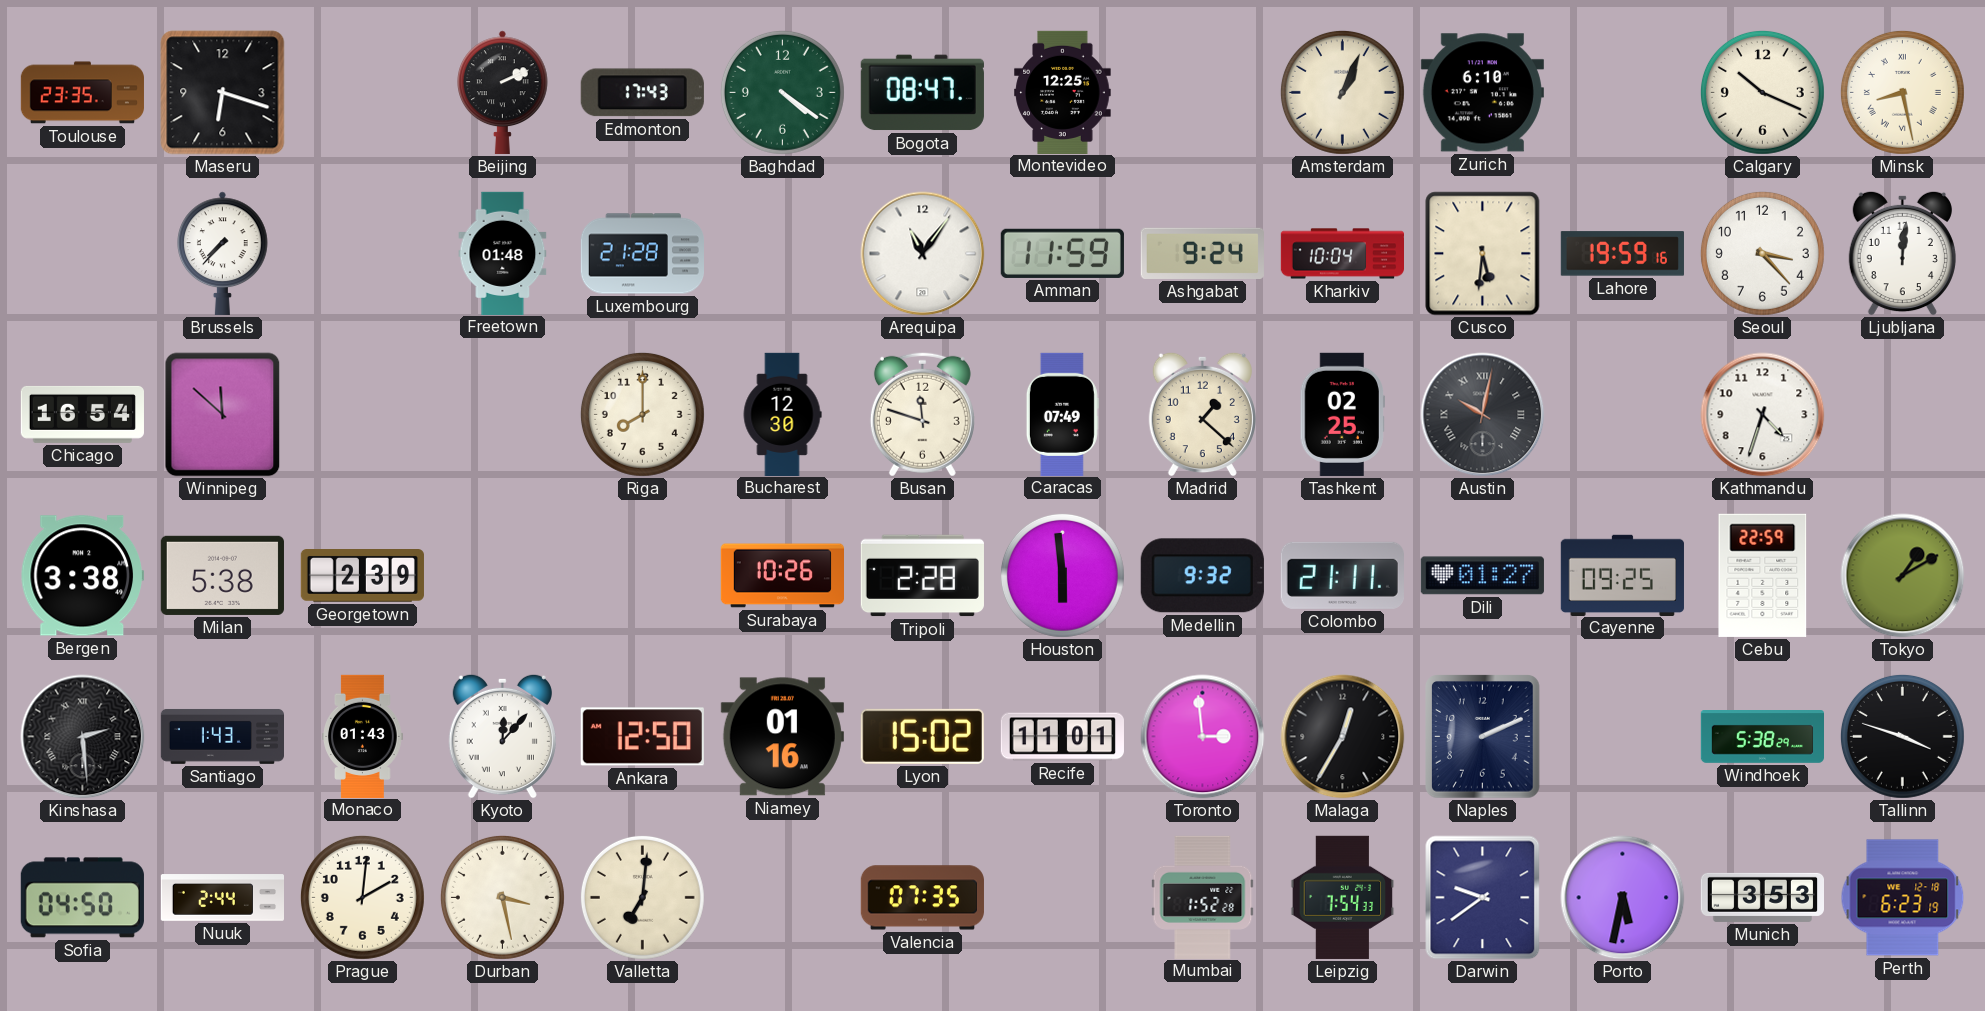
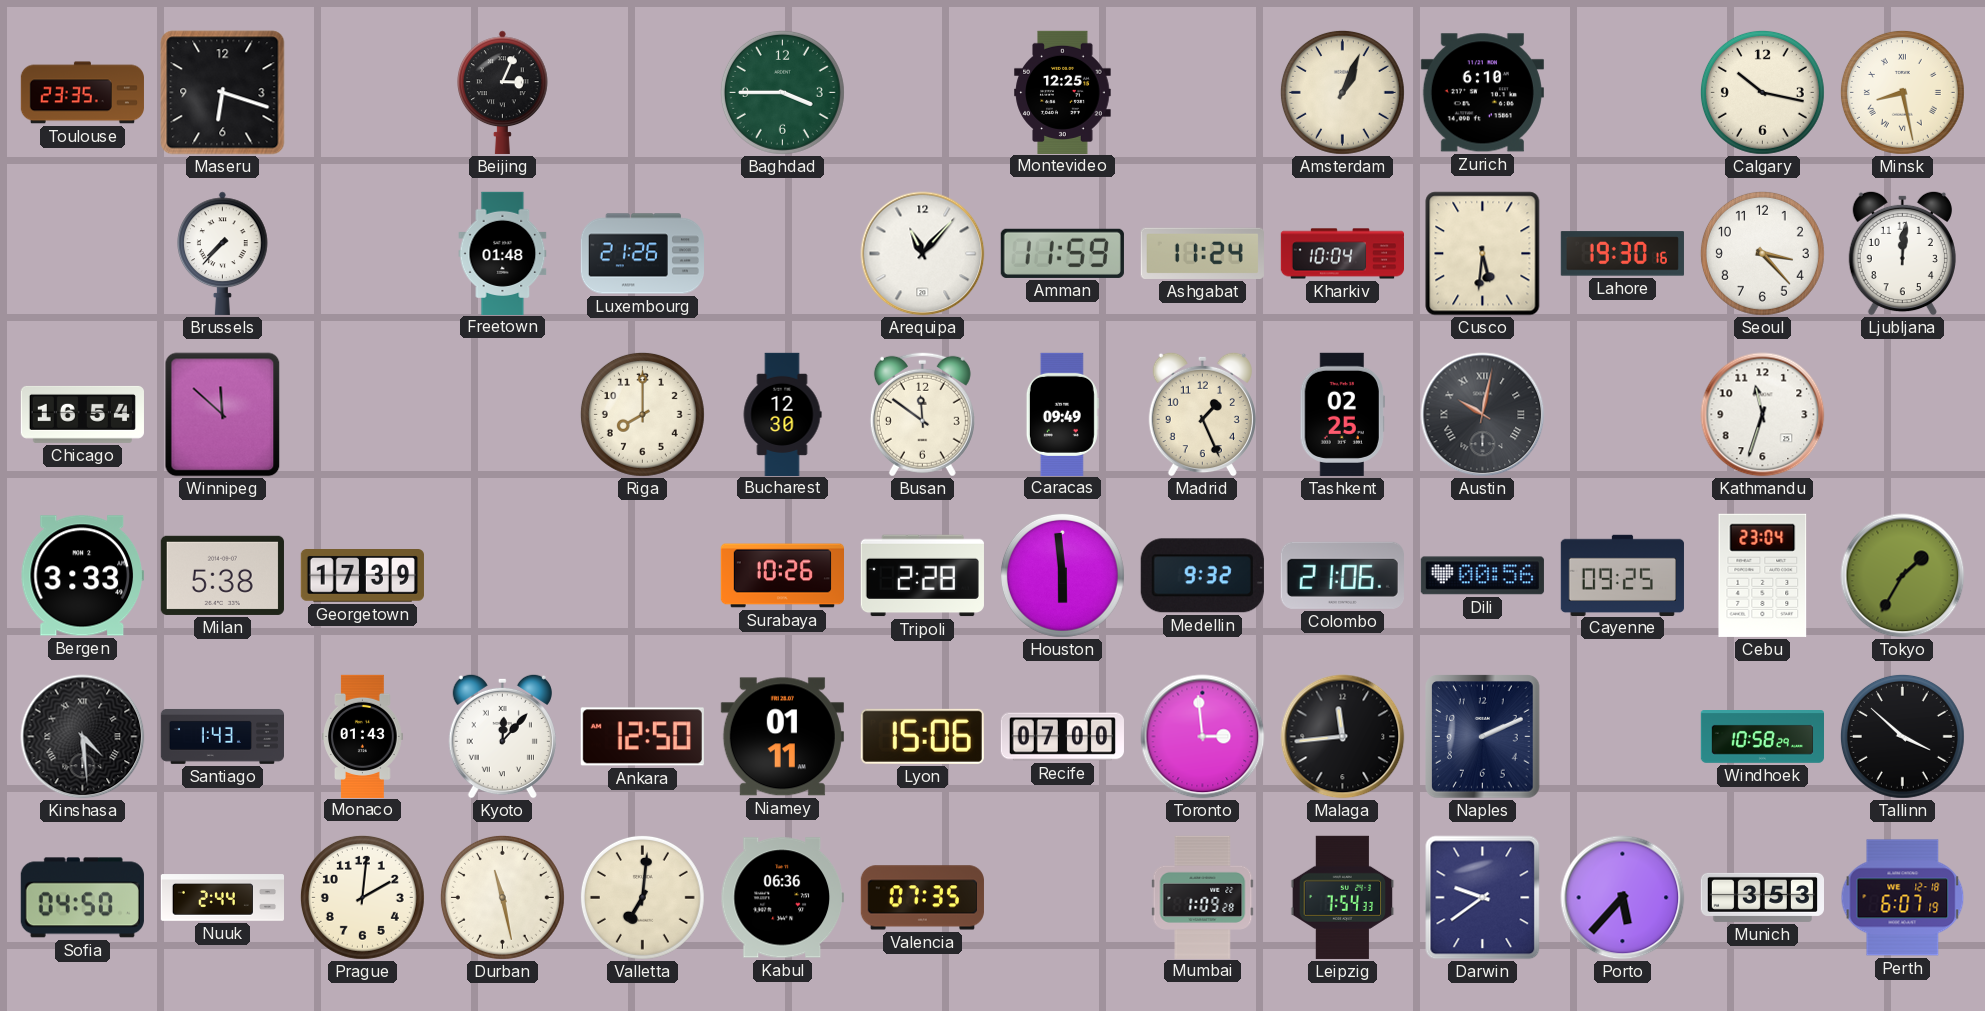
Beijing: 2:11 -> 3:04
Edmonton: 17:43 -> none
Baghdad: 4:21 -> 3:45
Bogota: 08:47 -> none
Calgary: 10:19 -> 10:17
Luxembourg: 21:28 -> 21:26
Arequipa: 11:06 -> 11:07
Ashgabat: 9:24 -> 11:24
Lahore: 19:59 -> 19:30
Busan: 11:48 -> 11:51
Caracas: 07:49 -> 09:49
Madrid: 1:22 -> 1:26
Kathmandu: 4:33 -> 11:33
Bergen: 3:38 -> 3:33
Georgetown: 2:39 -> 17:39
Colombo: 21:11 -> 21:06
Dili: 01:27 -> 00:56
Cebu: 22:59 -> 23:04
Tokyo: 1:10 -> 1:35
Kinshasa: 2:29 -> 4:29
Niamey: 01:16 -> 01:11
Lyon: 15:02 -> 15:06
Recife: 11:01 -> 07:00
Malaga: 12:35 -> 11:44
Windhoek: 5:38 -> 10:58
Tallinn: 3:48 -> 3:52
Durban: 3:28 -> 11:28
Kabul: none -> 06:36
Mumbai: 1:52 -> 1:09
Porto: 5:32 -> 5:37
Perth: 6:23 -> 6:07
